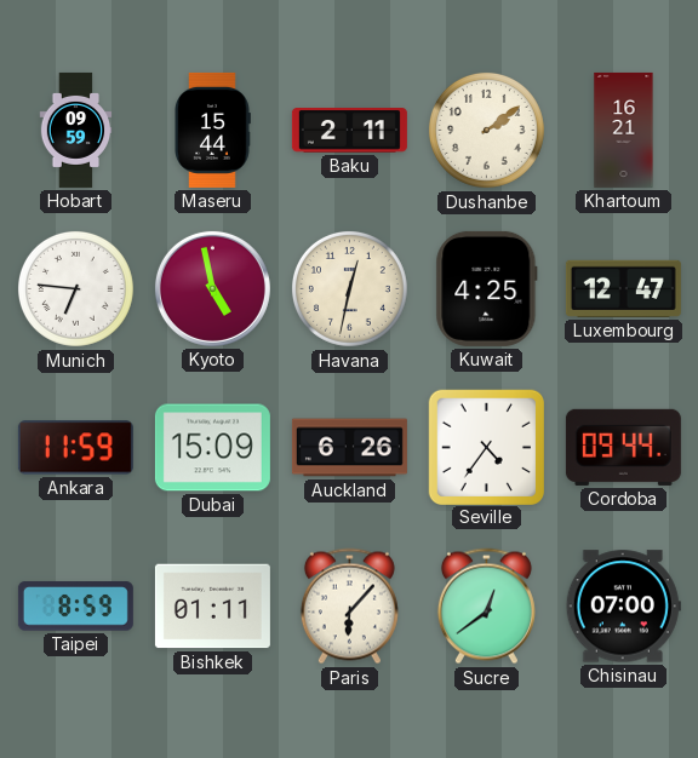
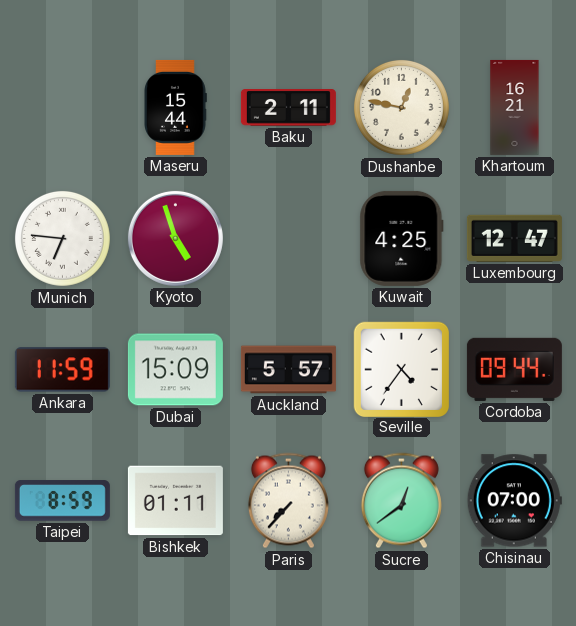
Hobart: 09:59 -> none
Dushanbe: 2:09 -> 12:47
Kyoto: 4:58 -> 4:57
Havana: 12:32 -> none
Auckland: 6:26 -> 5:57
Paris: 6:07 -> 7:37
